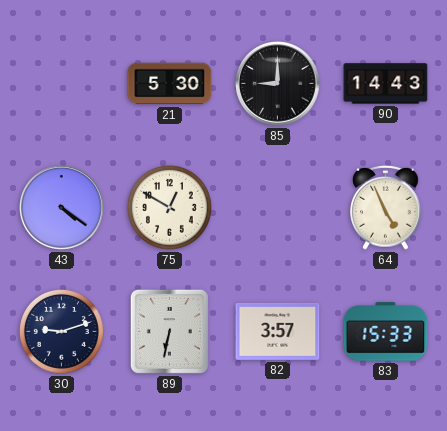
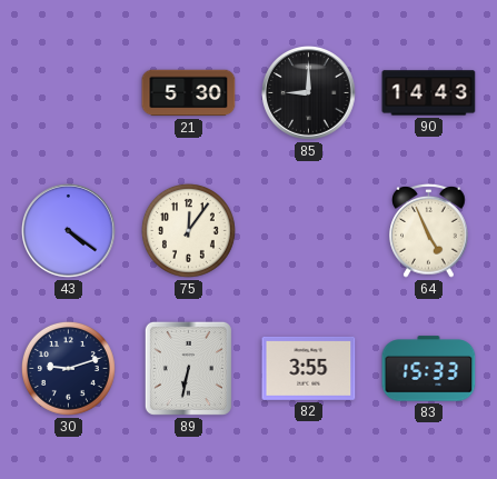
75: 12:50 -> 12:06
82: 3:57 -> 3:55
